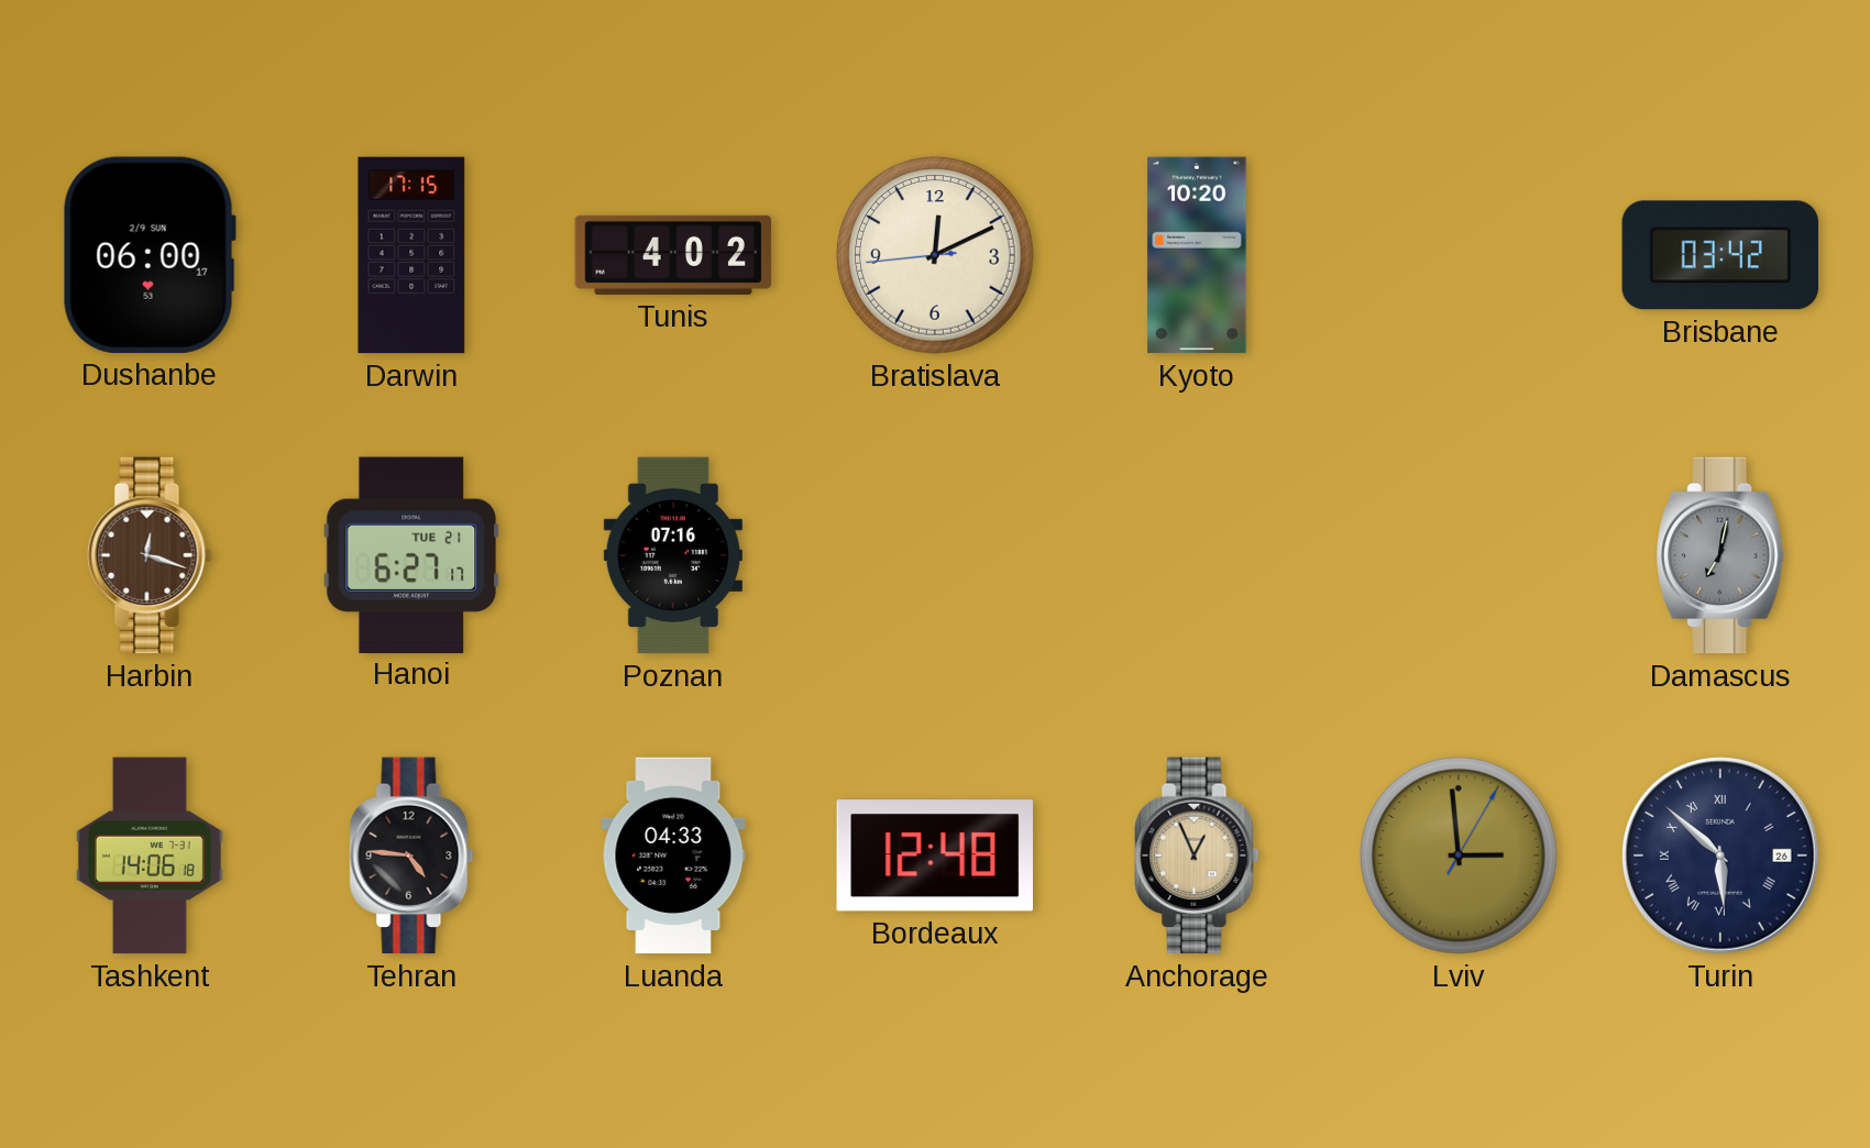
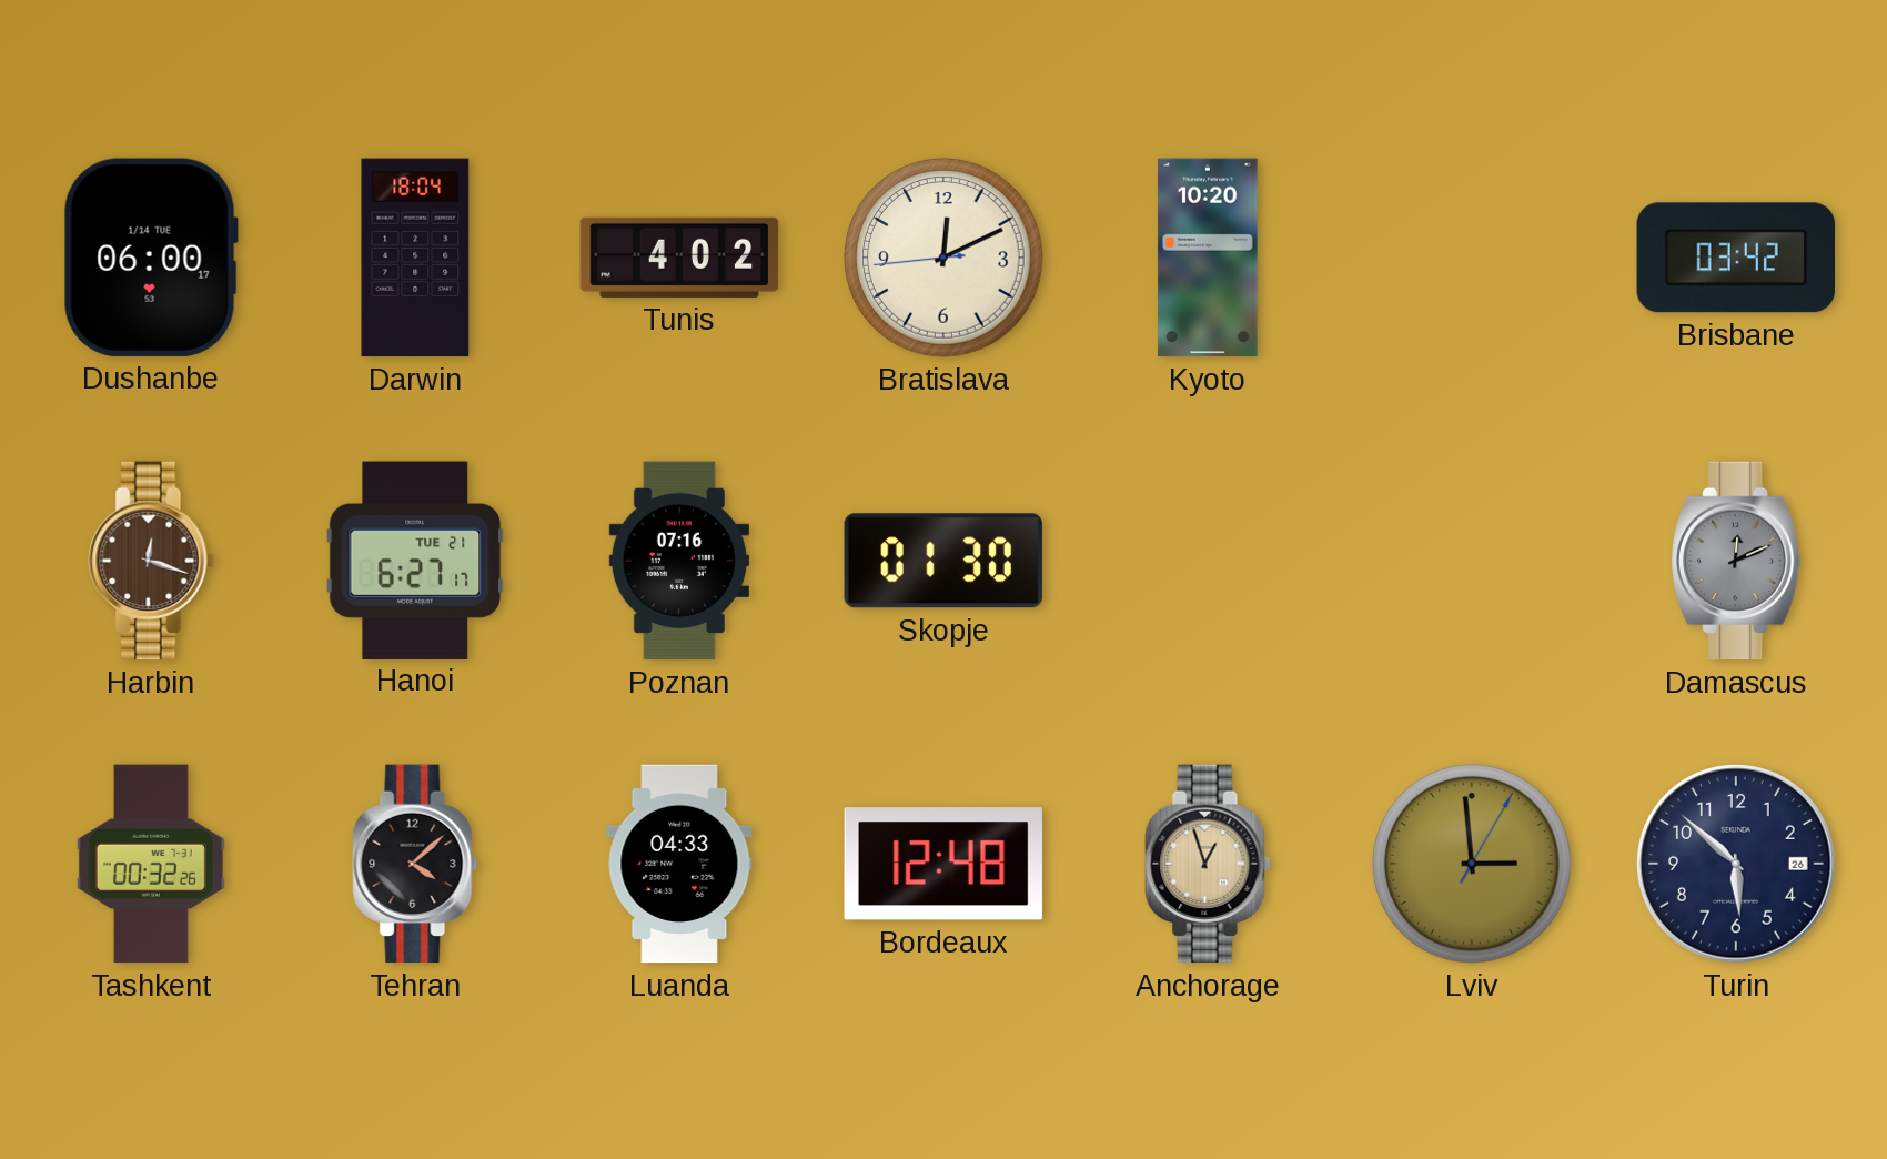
Dushanbe date: 2/9 SUN -> 1/14 TUE
Darwin: 17:15 -> 18:04
Skopje: none -> 01:30
Damascus: 7:02 -> 12:11
Tashkent: 14:06 -> 00:32
Tehran: 4:46 -> 4:08
Anchorage: 12:56 -> 12:57
Turin numerals: Roman -> Arabic
